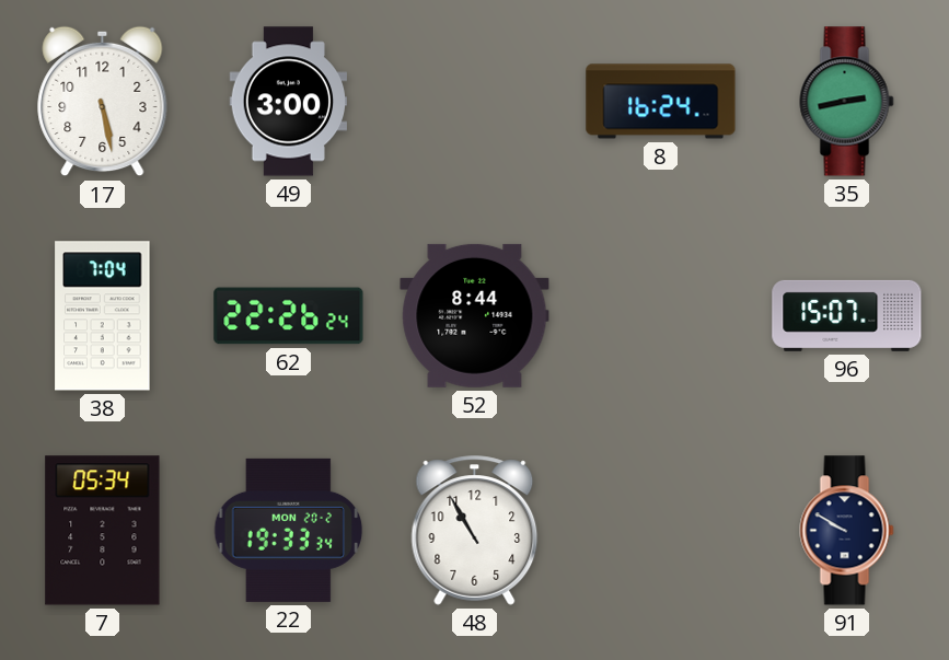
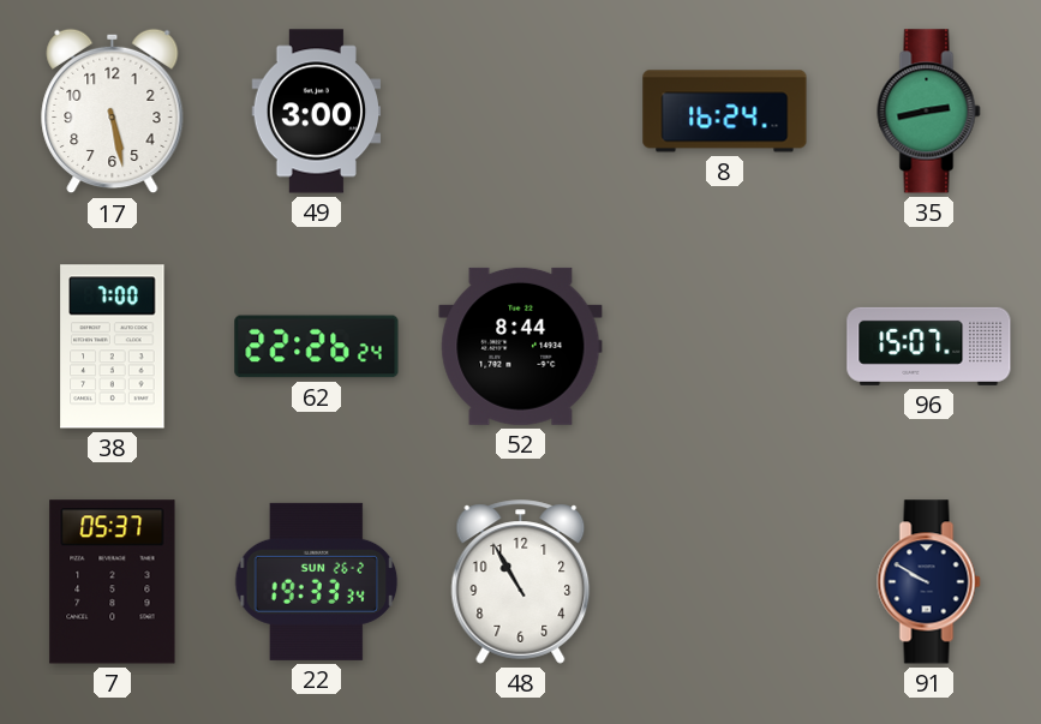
38: 7:04 -> 7:00
7: 05:34 -> 05:37
22 date: MON 20-2 -> SUN 26-2
